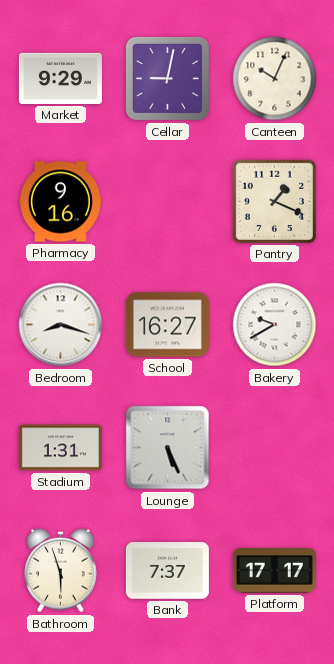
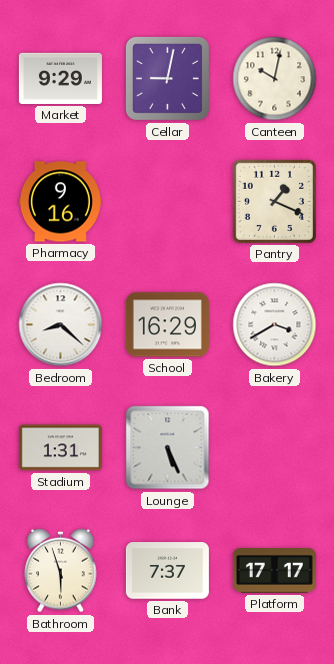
Canteen: 10:04 -> 10:02
Bedroom: 8:18 -> 8:22
School: 16:27 -> 16:29
Bakery: 9:40 -> 3:40
